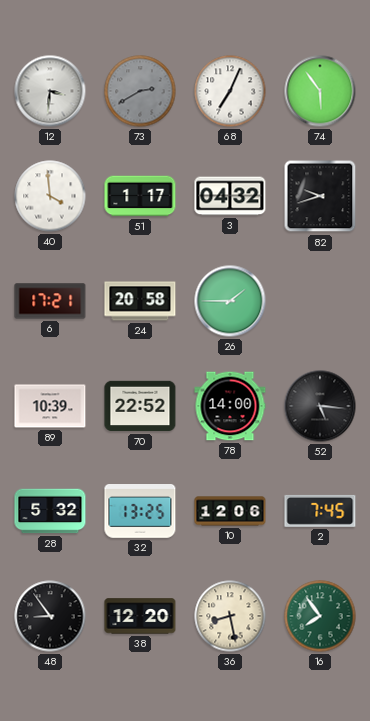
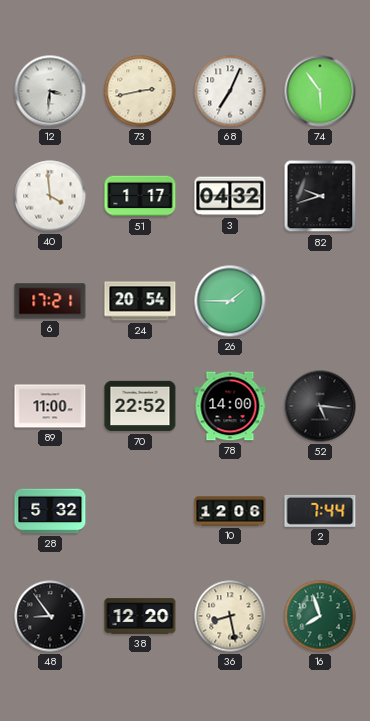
73: 2:40 -> 2:43
73 dial: grey -> cream
24: 20:58 -> 20:54
89: 10:39 -> 11:00
32: 13:25 -> none
2: 7:45 -> 7:44
16: 7:54 -> 7:57
